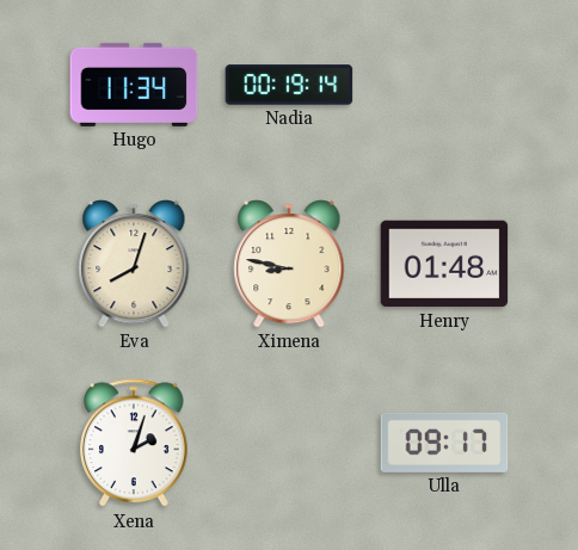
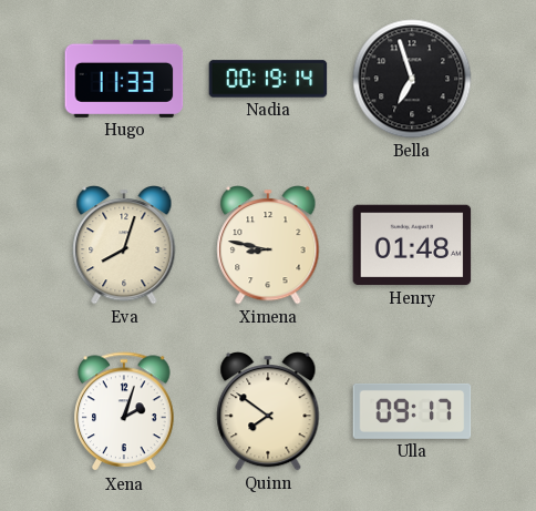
Hugo: 11:34 -> 11:33
Bella: none -> 6:57
Quinn: none -> 7:51
